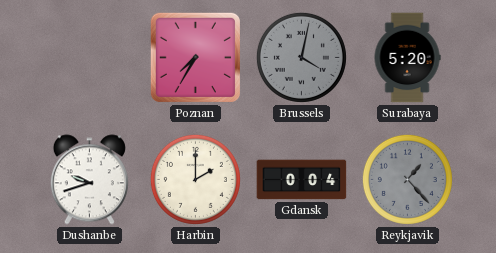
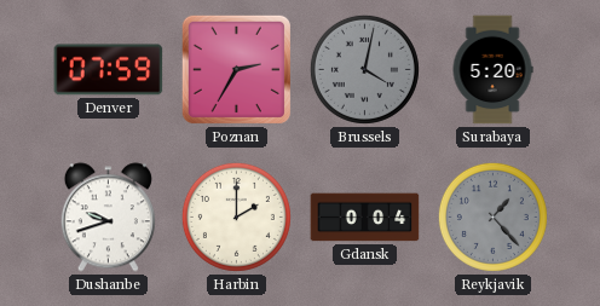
Denver: none -> 07:59
Poznan: 7:35 -> 2:35
